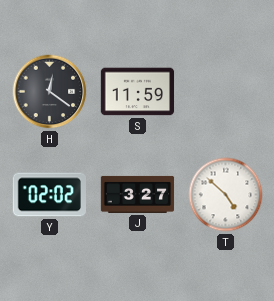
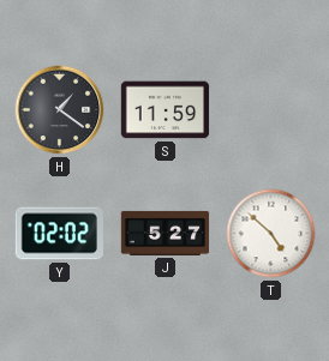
H: 12:21 -> 1:21
J: 3:27 -> 5:27
